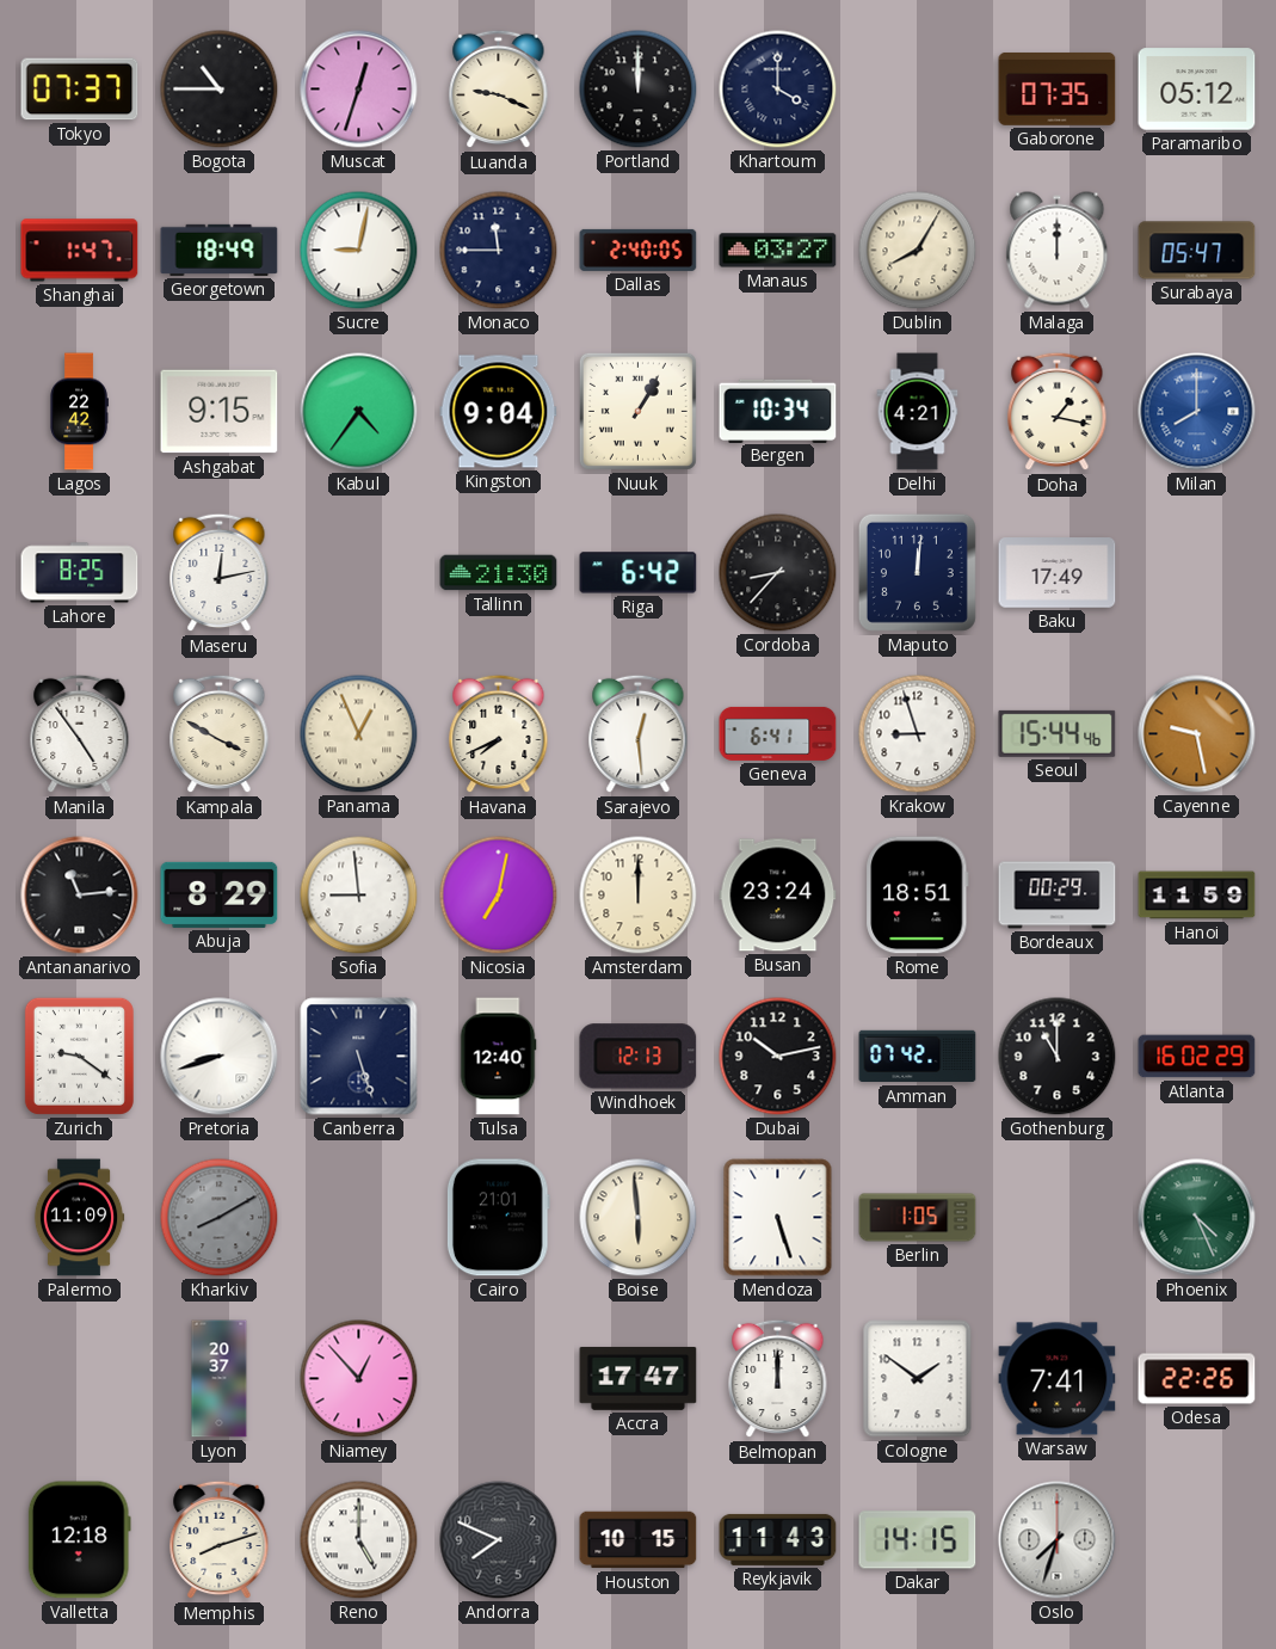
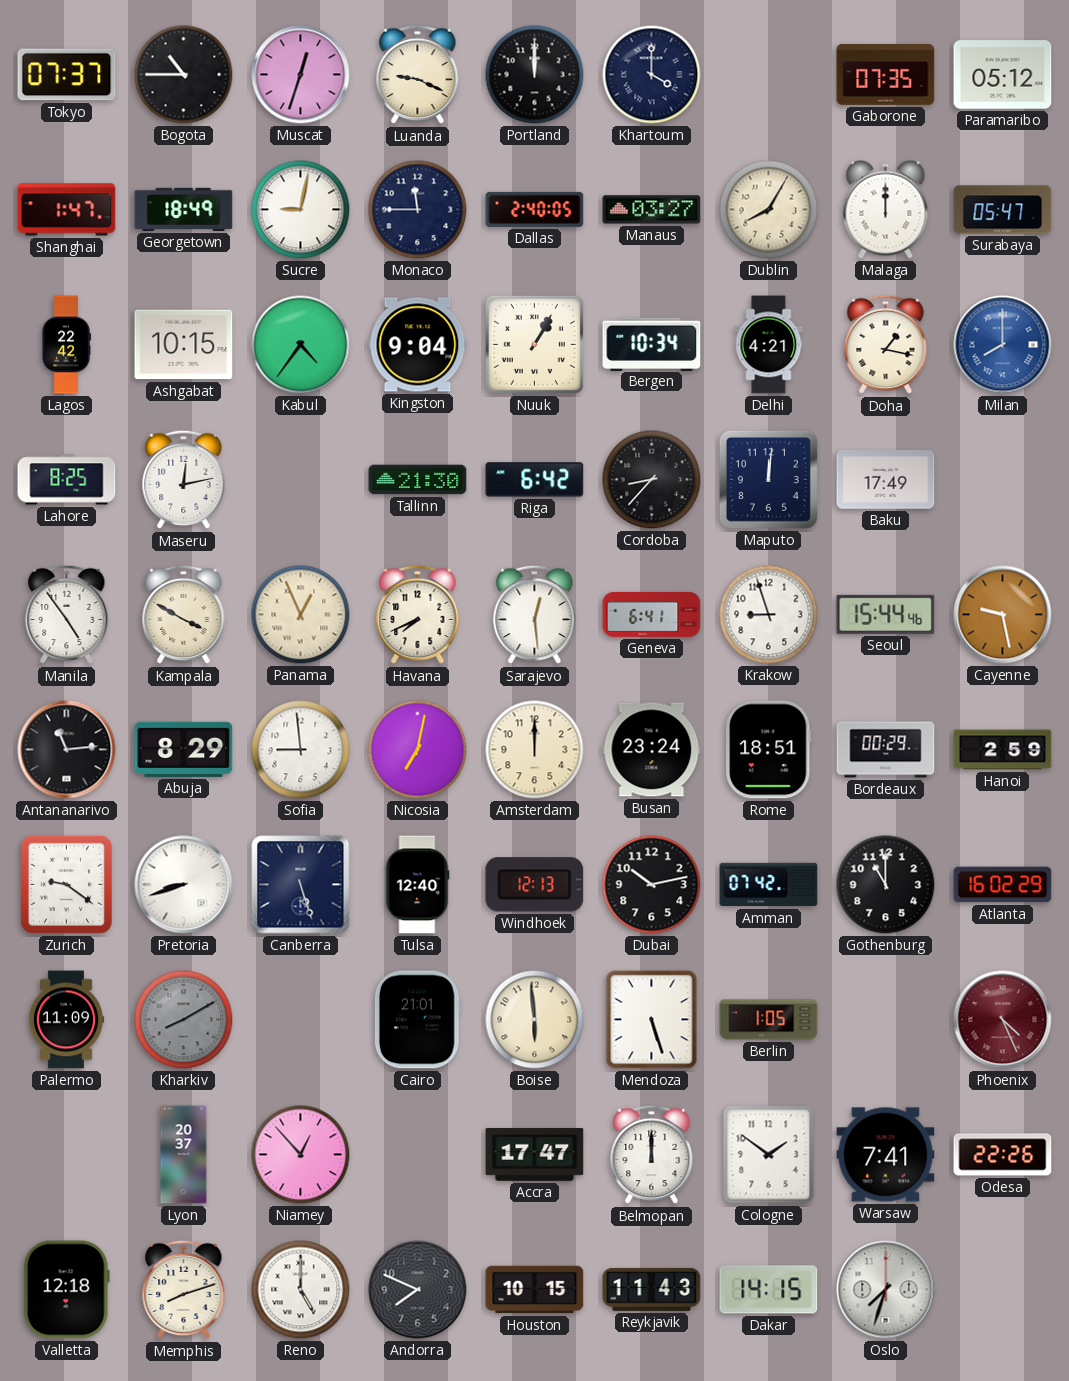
Ashgabat: 9:15 -> 10:15
Hanoi: 11:59 -> 2:59
Phoenix dial: green -> burgundy
